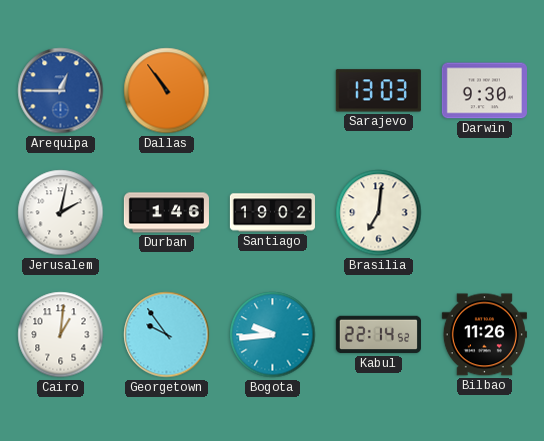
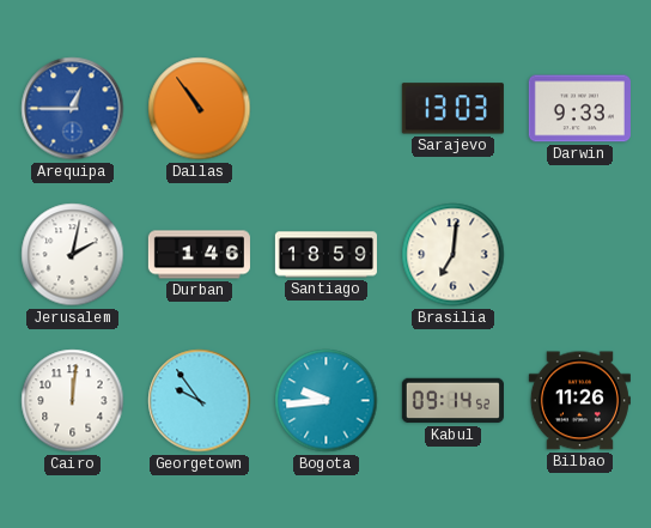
Darwin: 9:30 -> 9:33
Santiago: 19:02 -> 18:59
Cairo: 1:01 -> 12:01
Kabul: 22:14 -> 09:14
